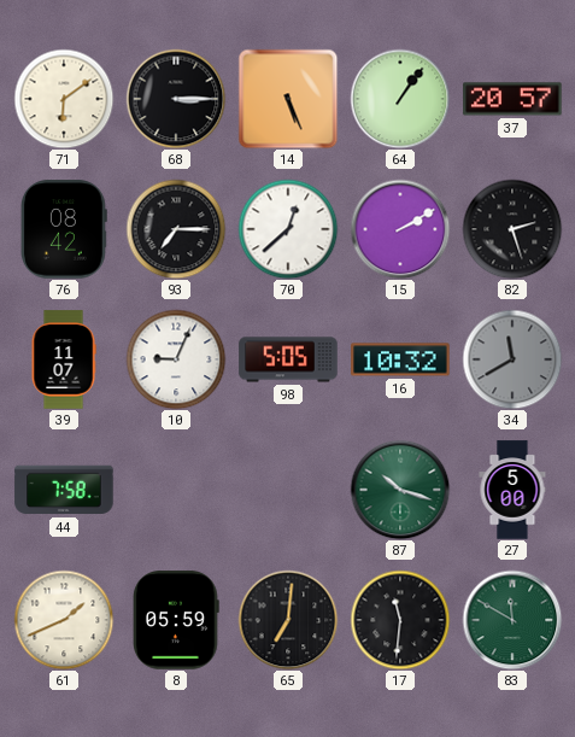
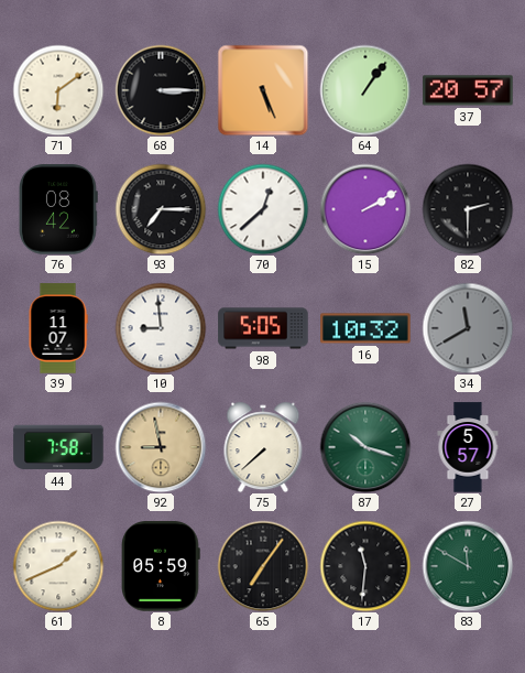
82: 2:27 -> 2:30
10: 9:04 -> 8:59
92: none -> 8:58
75: none -> 7:38
27: 5:00 -> 5:57
65: 7:01 -> 7:06
